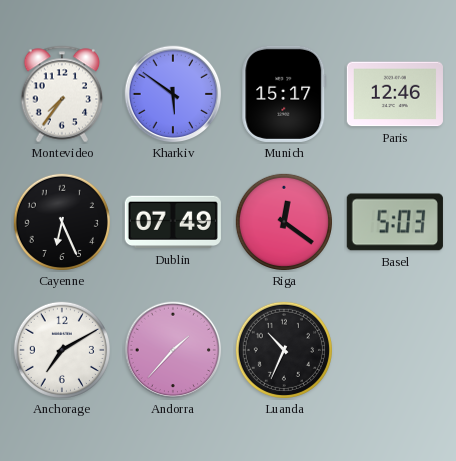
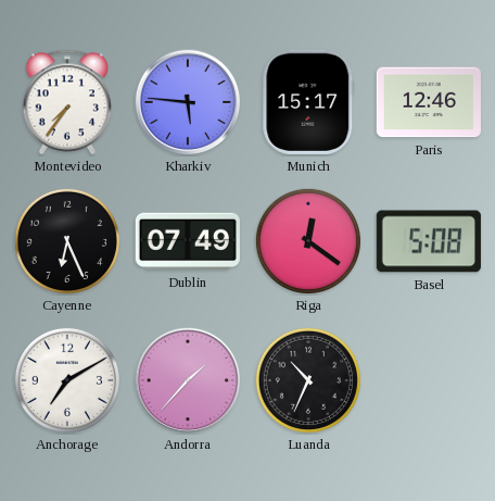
Kharkiv: 5:51 -> 5:46
Basel: 5:03 -> 5:08
